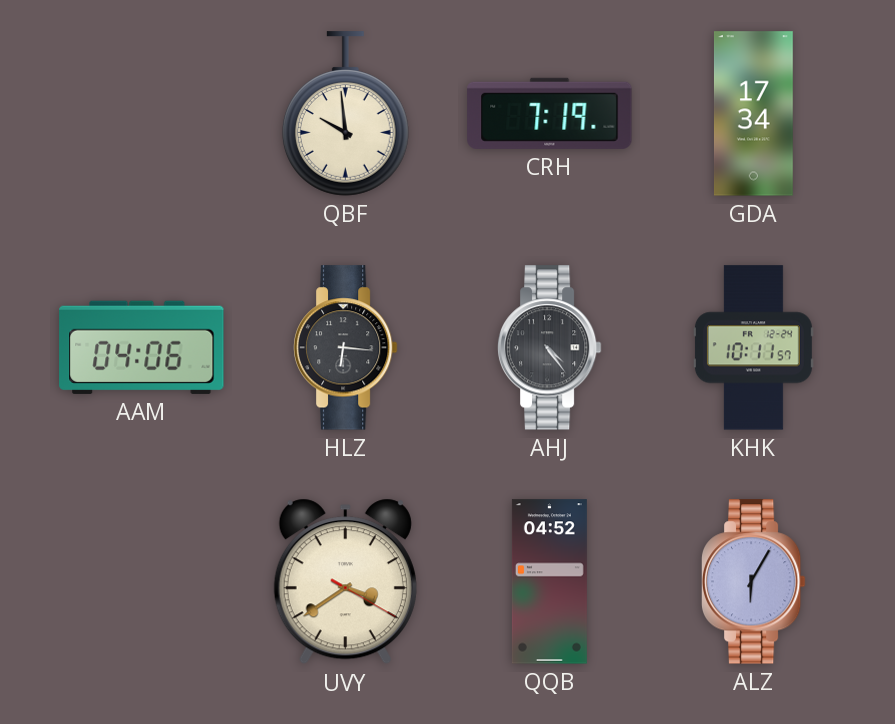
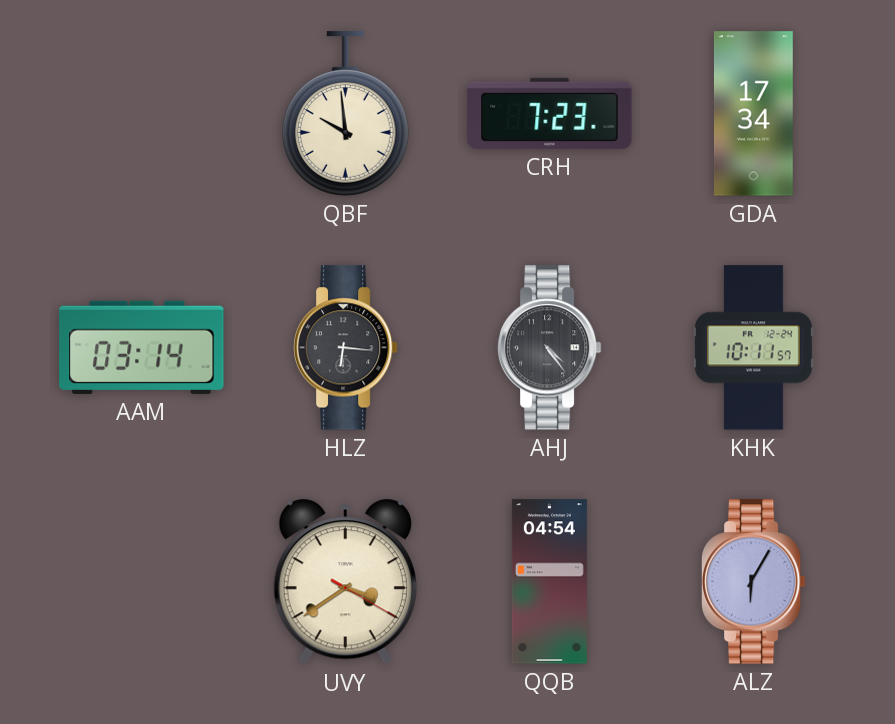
CRH: 7:19 -> 7:23
AAM: 04:06 -> 03:14
QQB: 04:52 -> 04:54
